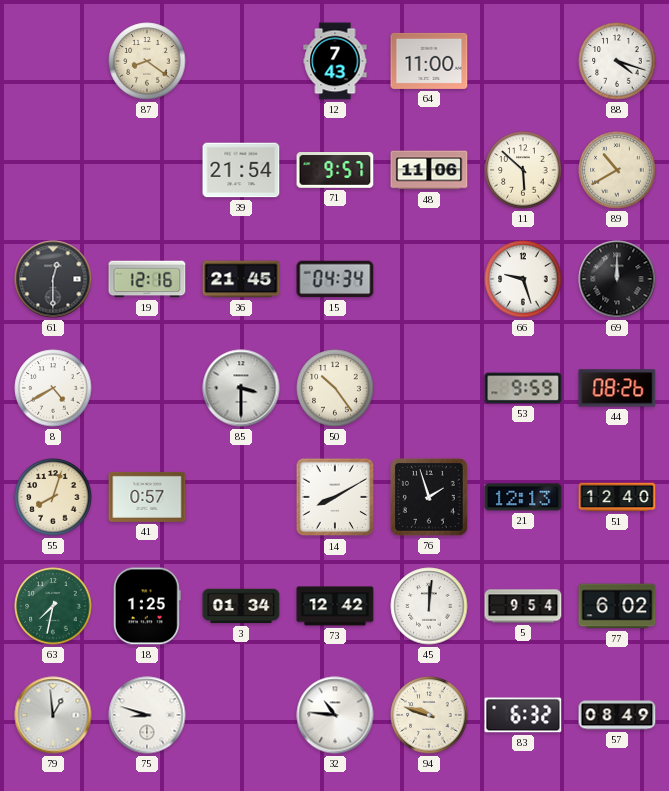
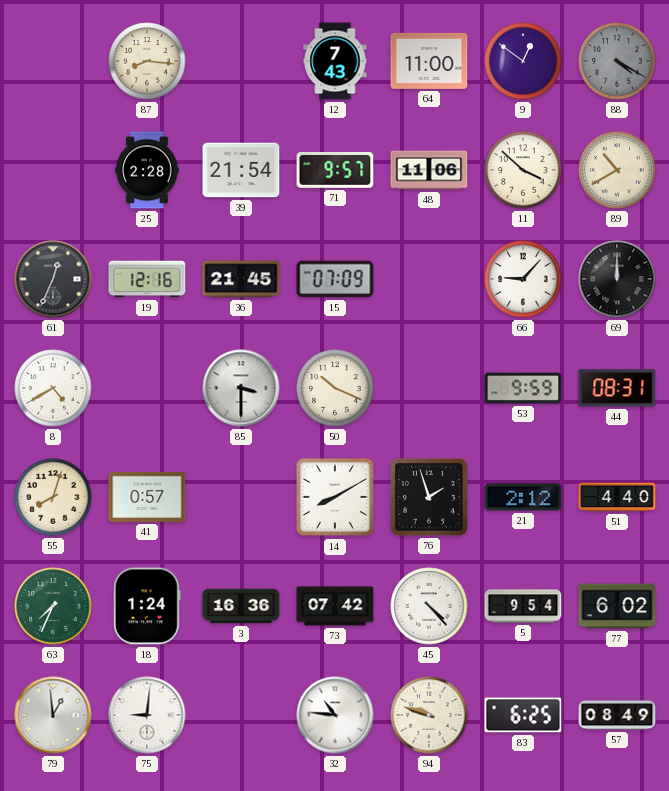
87: 8:21 -> 8:16
9: none -> 12:51
88: 4:18 -> 4:20
88 dial: white -> grey
25: none -> 2:28
11: 5:52 -> 3:52
61: 12:30 -> 12:34
15: 04:34 -> 07:09
66: 9:27 -> 9:07
50: 10:24 -> 10:19
44: 08:26 -> 08:31
21: 12:13 -> 2:12
51: 12:40 -> 4:40
63: 7:32 -> 7:34
18: 1:25 -> 1:24
3: 01:34 -> 16:36
73: 12:42 -> 07:42
45: 12:01 -> 4:23
75: 8:48 -> 9:01
83: 6:32 -> 6:25
